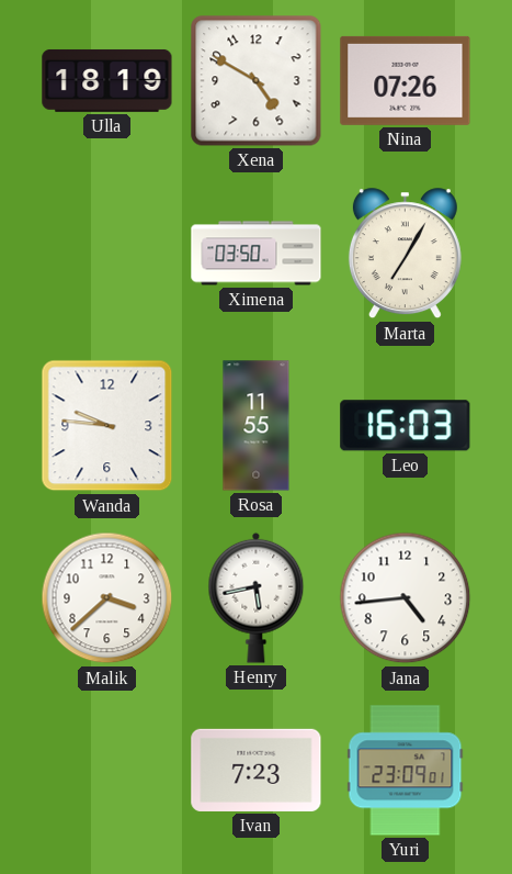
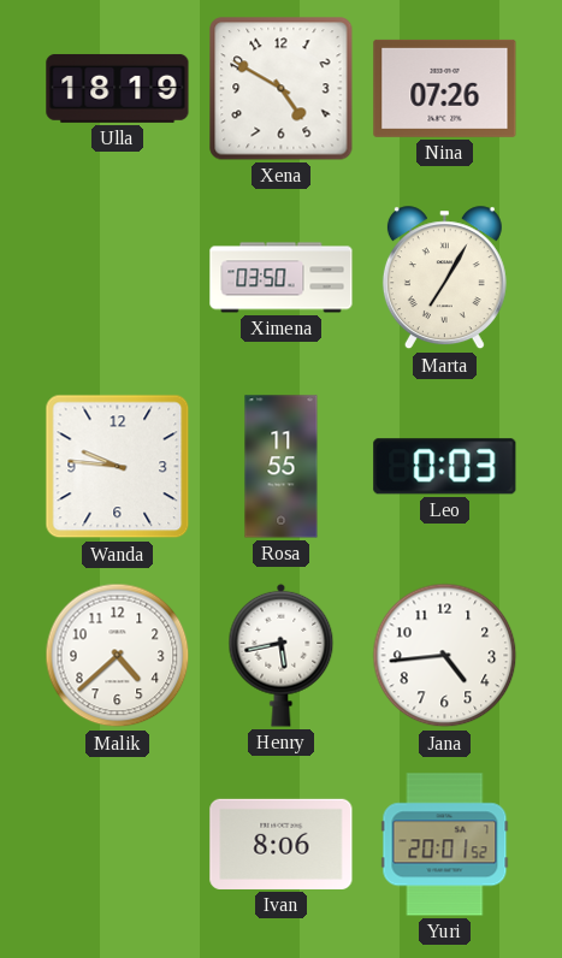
Leo: 16:03 -> 0:03
Malik: 3:38 -> 4:38
Ivan: 7:23 -> 8:06
Yuri: 23:09 -> 20:01
